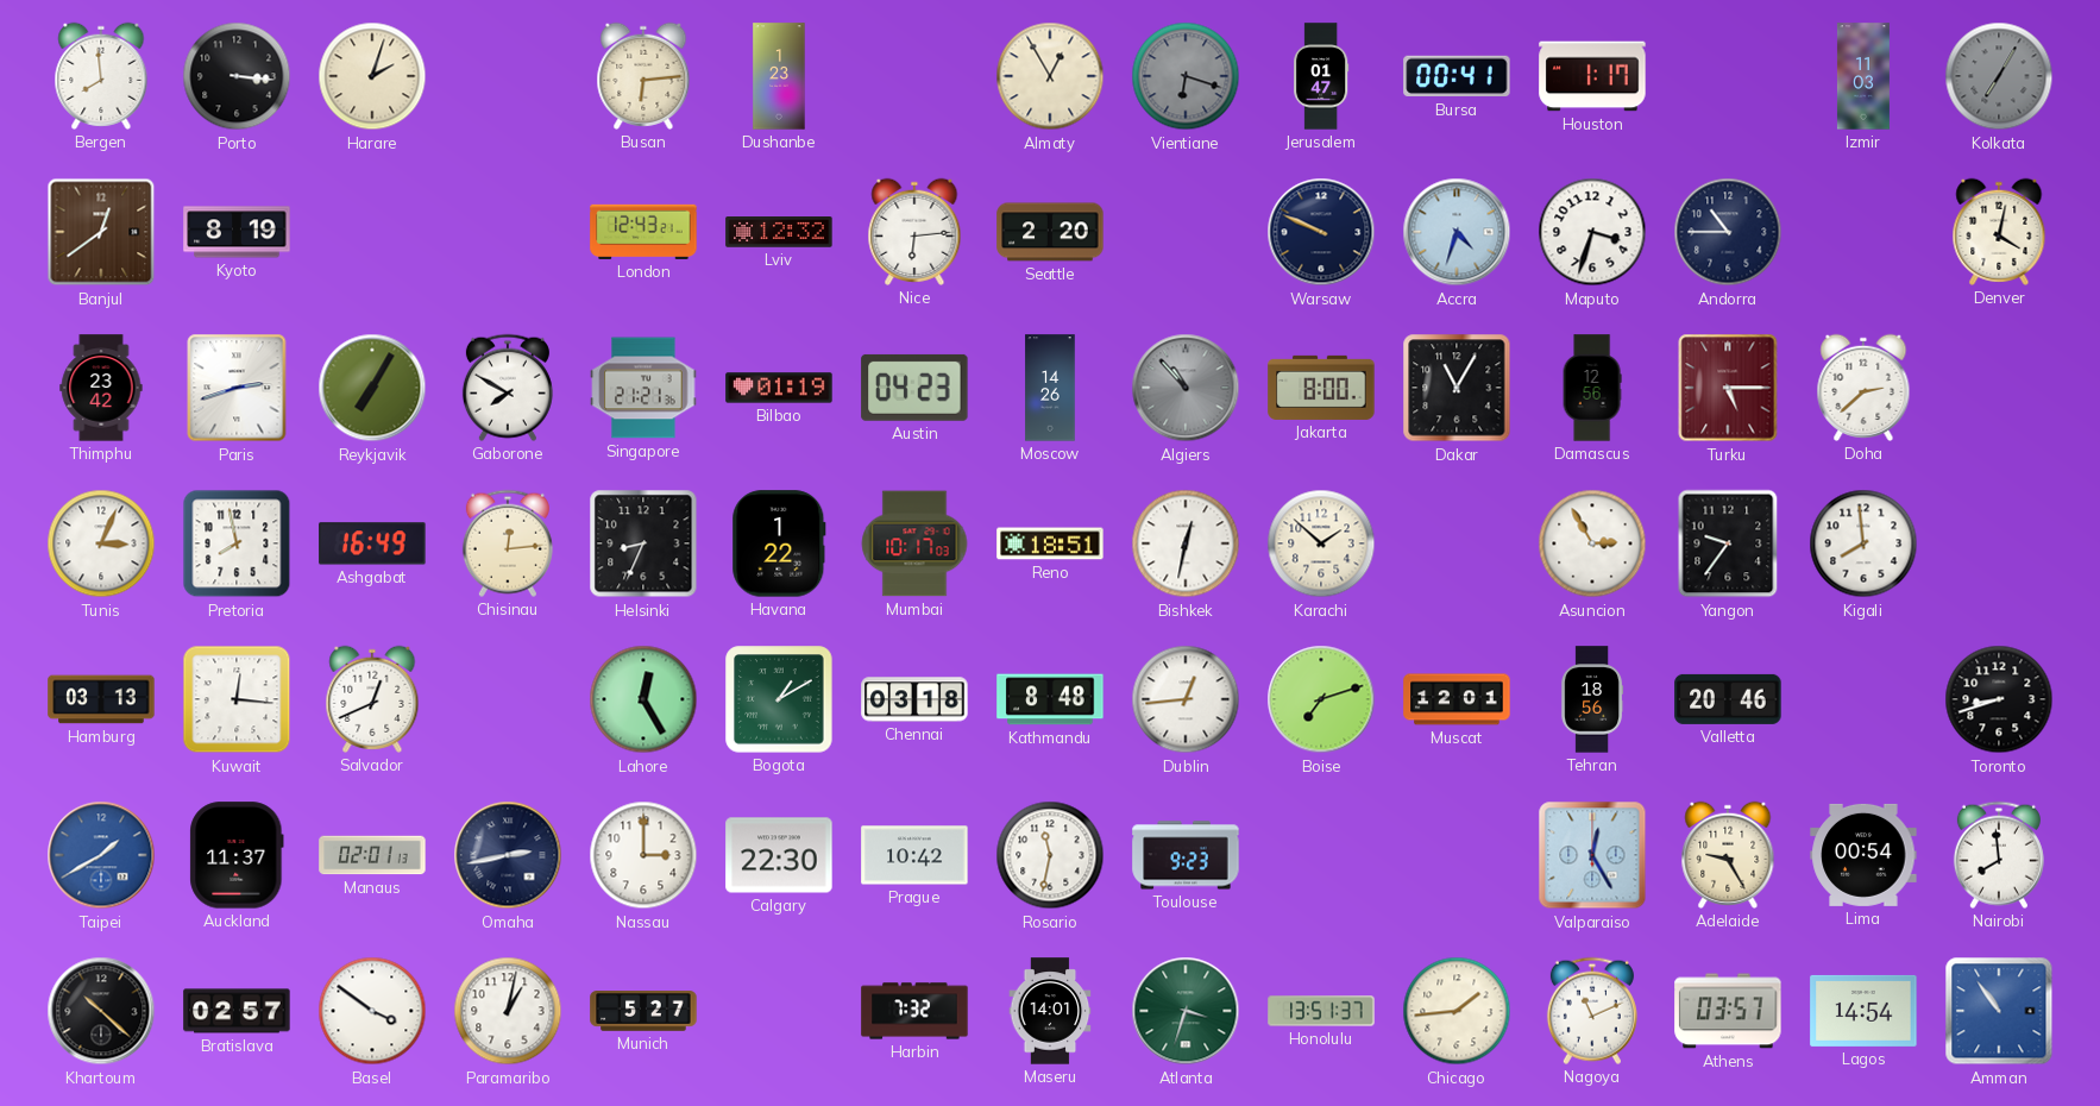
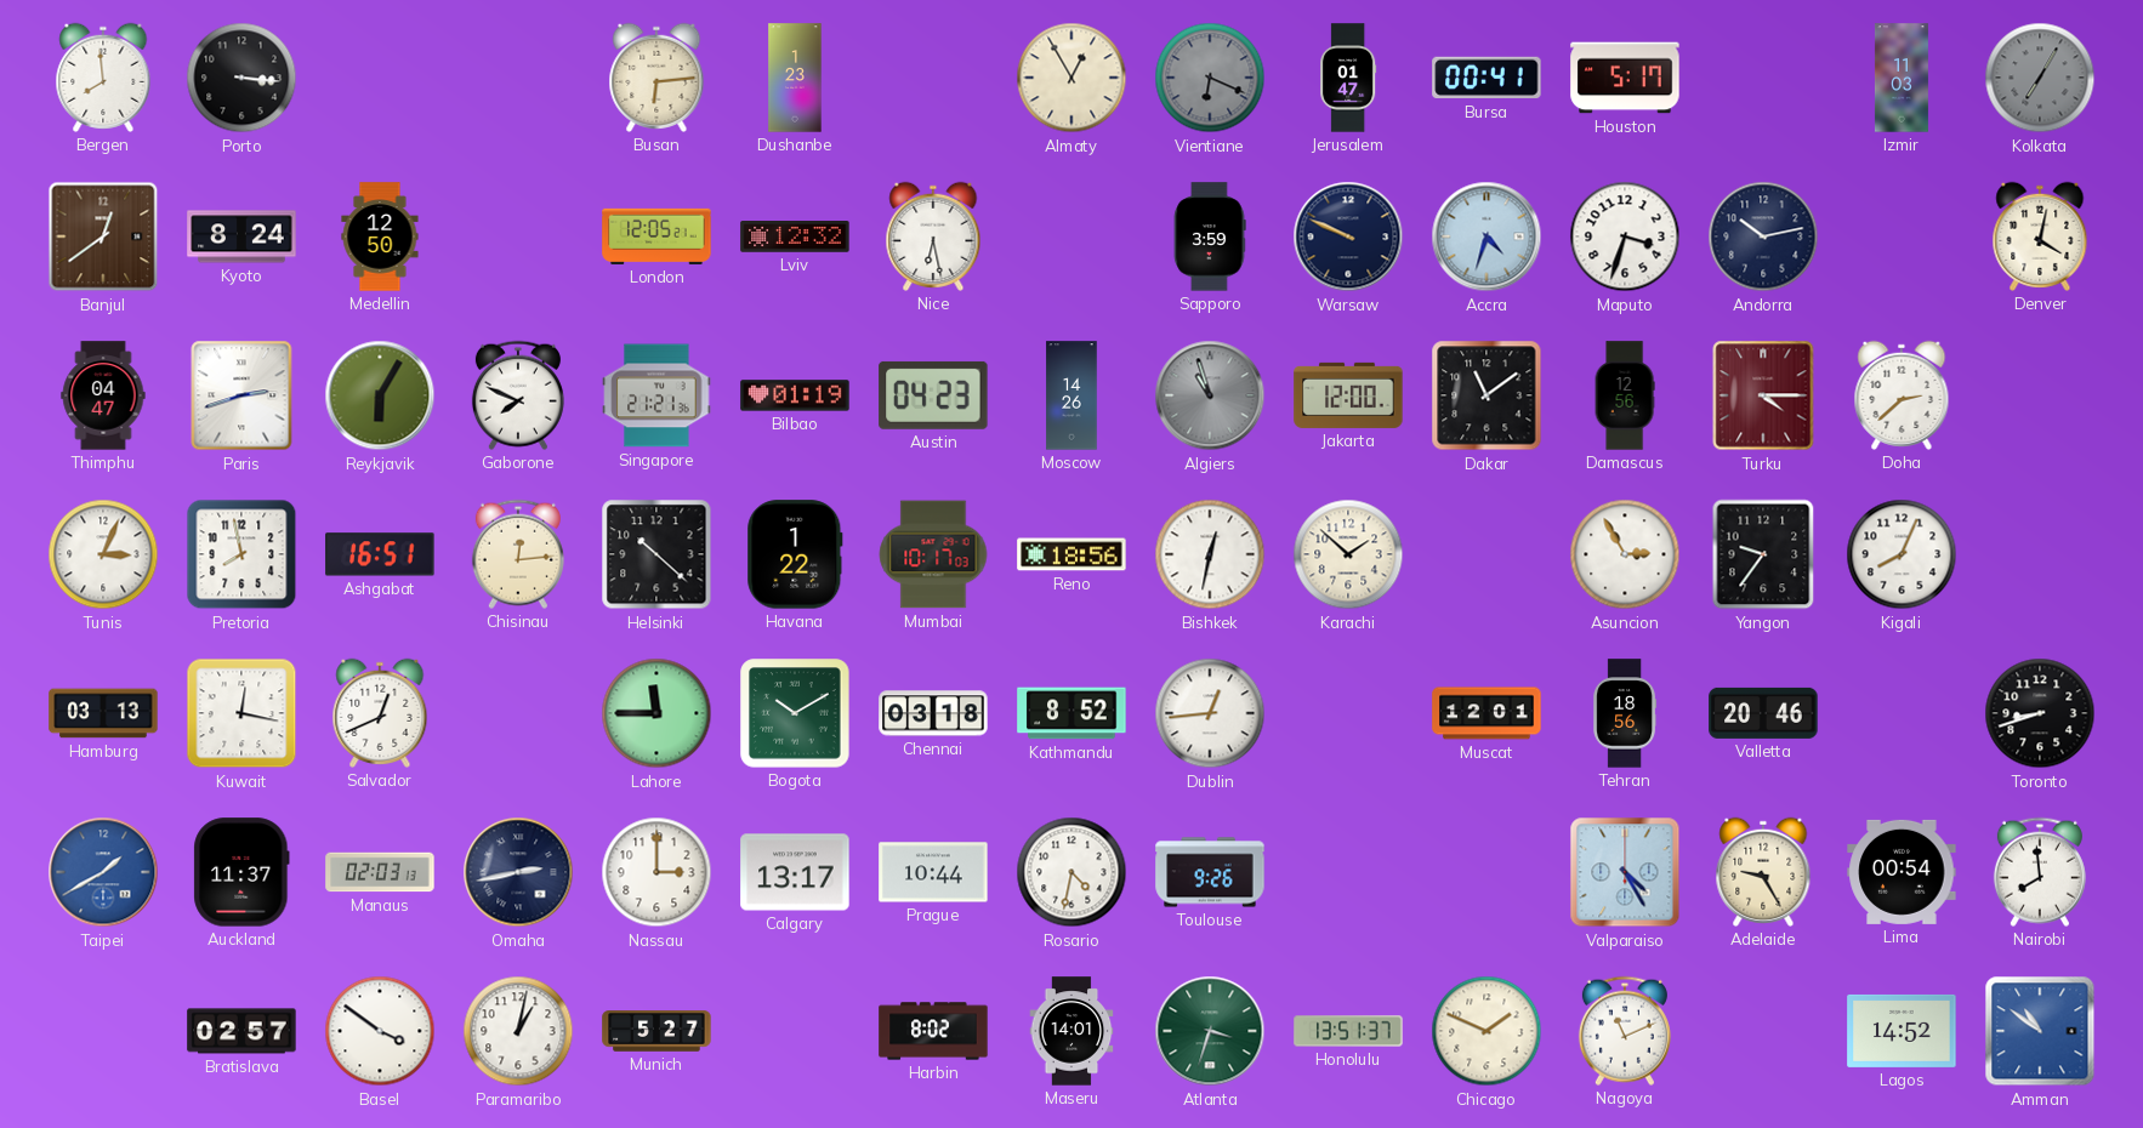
Harare: 2:03 -> none
Vientiane: 6:18 -> 6:19
Houston: 1:17 -> 5:17
Kyoto: 8:19 -> 8:24
Medellin: none -> 12:50
London: 12:43 -> 12:05
Nice: 6:14 -> 6:28
Seattle: 2:20 -> none
Sapporo: none -> 3:59
Andorra: 10:45 -> 10:13
Thimphu: 23:42 -> 04:47
Reykjavik: 7:05 -> 6:05
Gaborone: 7:50 -> 7:49
Algiers: 10:53 -> 10:57
Jakarta: 8:00 -> 12:00
Dakar: 11:05 -> 11:09
Turku: 5:15 -> 4:15
Ashgabat: 16:49 -> 16:51
Helsinki: 8:34 -> 10:22
Reno: 18:51 -> 18:56
Kigali: 7:59 -> 8:04
Kuwait: 12:16 -> 12:17
Lahore: 12:25 -> 11:45
Bogota: 1:10 -> 10:10
Kathmandu: 8:48 -> 8:52
Boise: 7:12 -> none
Manaus: 02:01 -> 02:03
Calgary: 22:30 -> 13:17
Prague: 10:42 -> 10:44
Rosario: 11:32 -> 4:32
Toulouse: 9:23 -> 9:26
Valparaiso: 12:25 -> 4:25
Khartoum: 10:22 -> none
Harbin: 7:32 -> 8:02
Chicago: 1:44 -> 1:49
Athens: 03:57 -> none
Lagos: 14:54 -> 14:52
Amman: 10:54 -> 10:51
